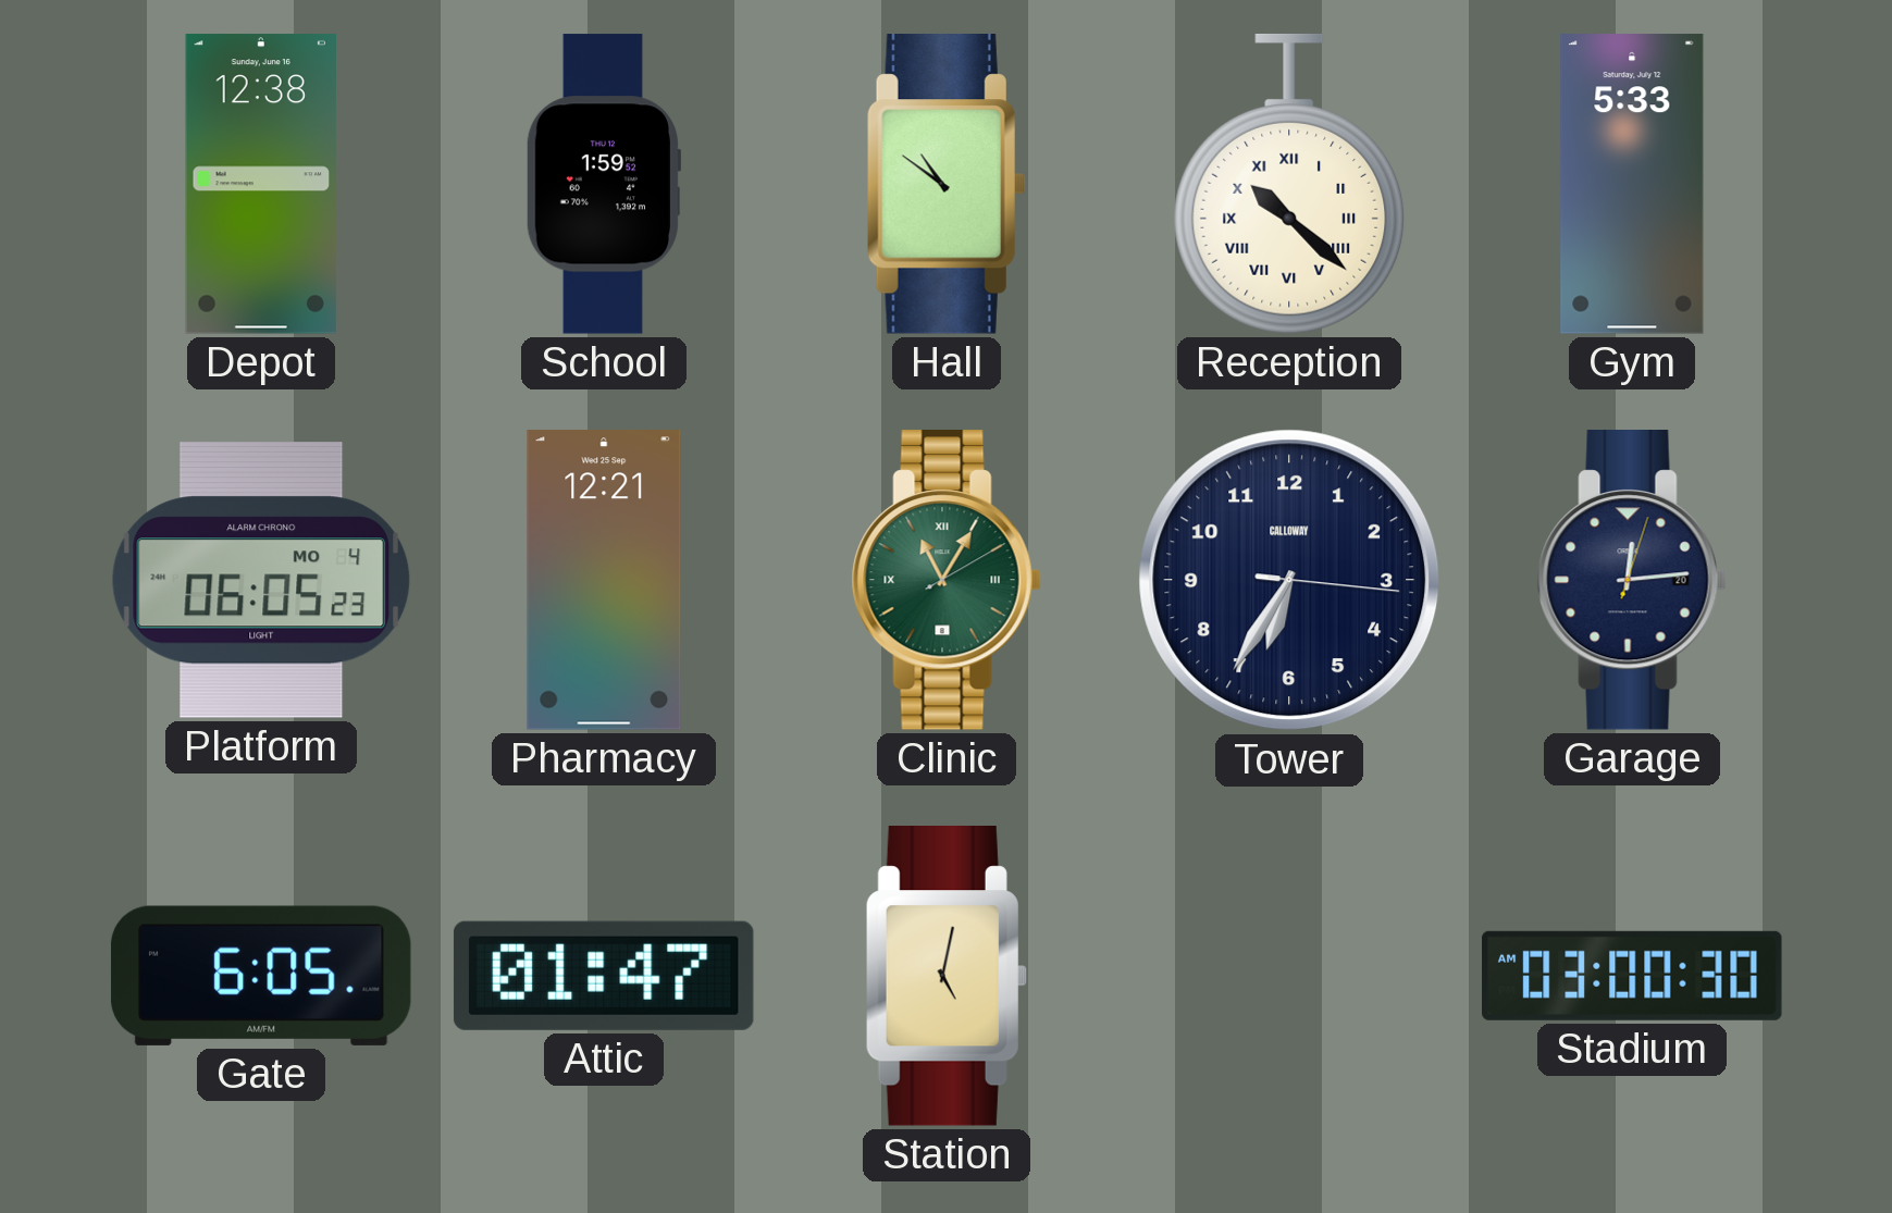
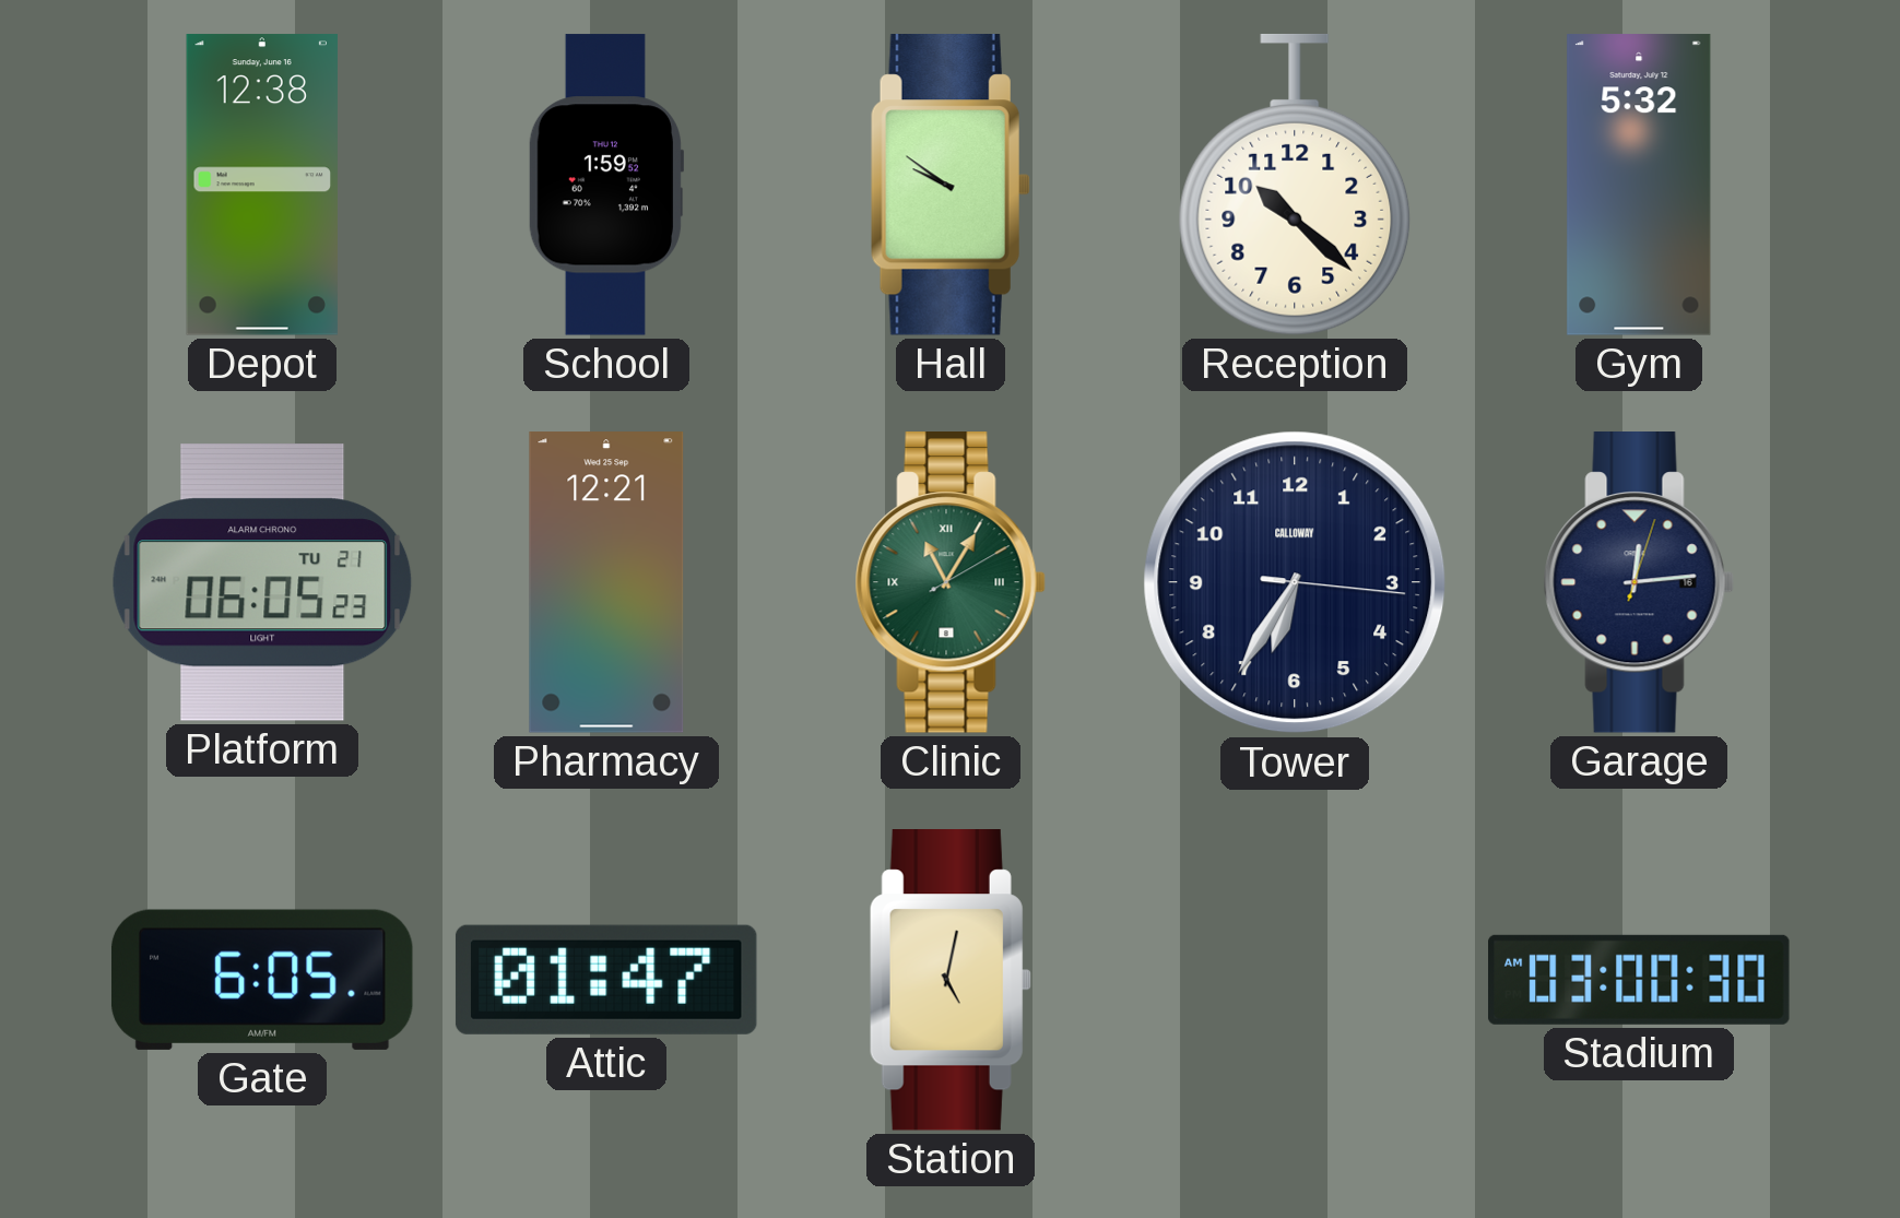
Hall: 10:51 -> 9:51
Reception numerals: Roman -> Arabic
Gym: 5:33 -> 5:32
Platform date: MO 4 -> TU 21
Garage date: 20 -> 16
